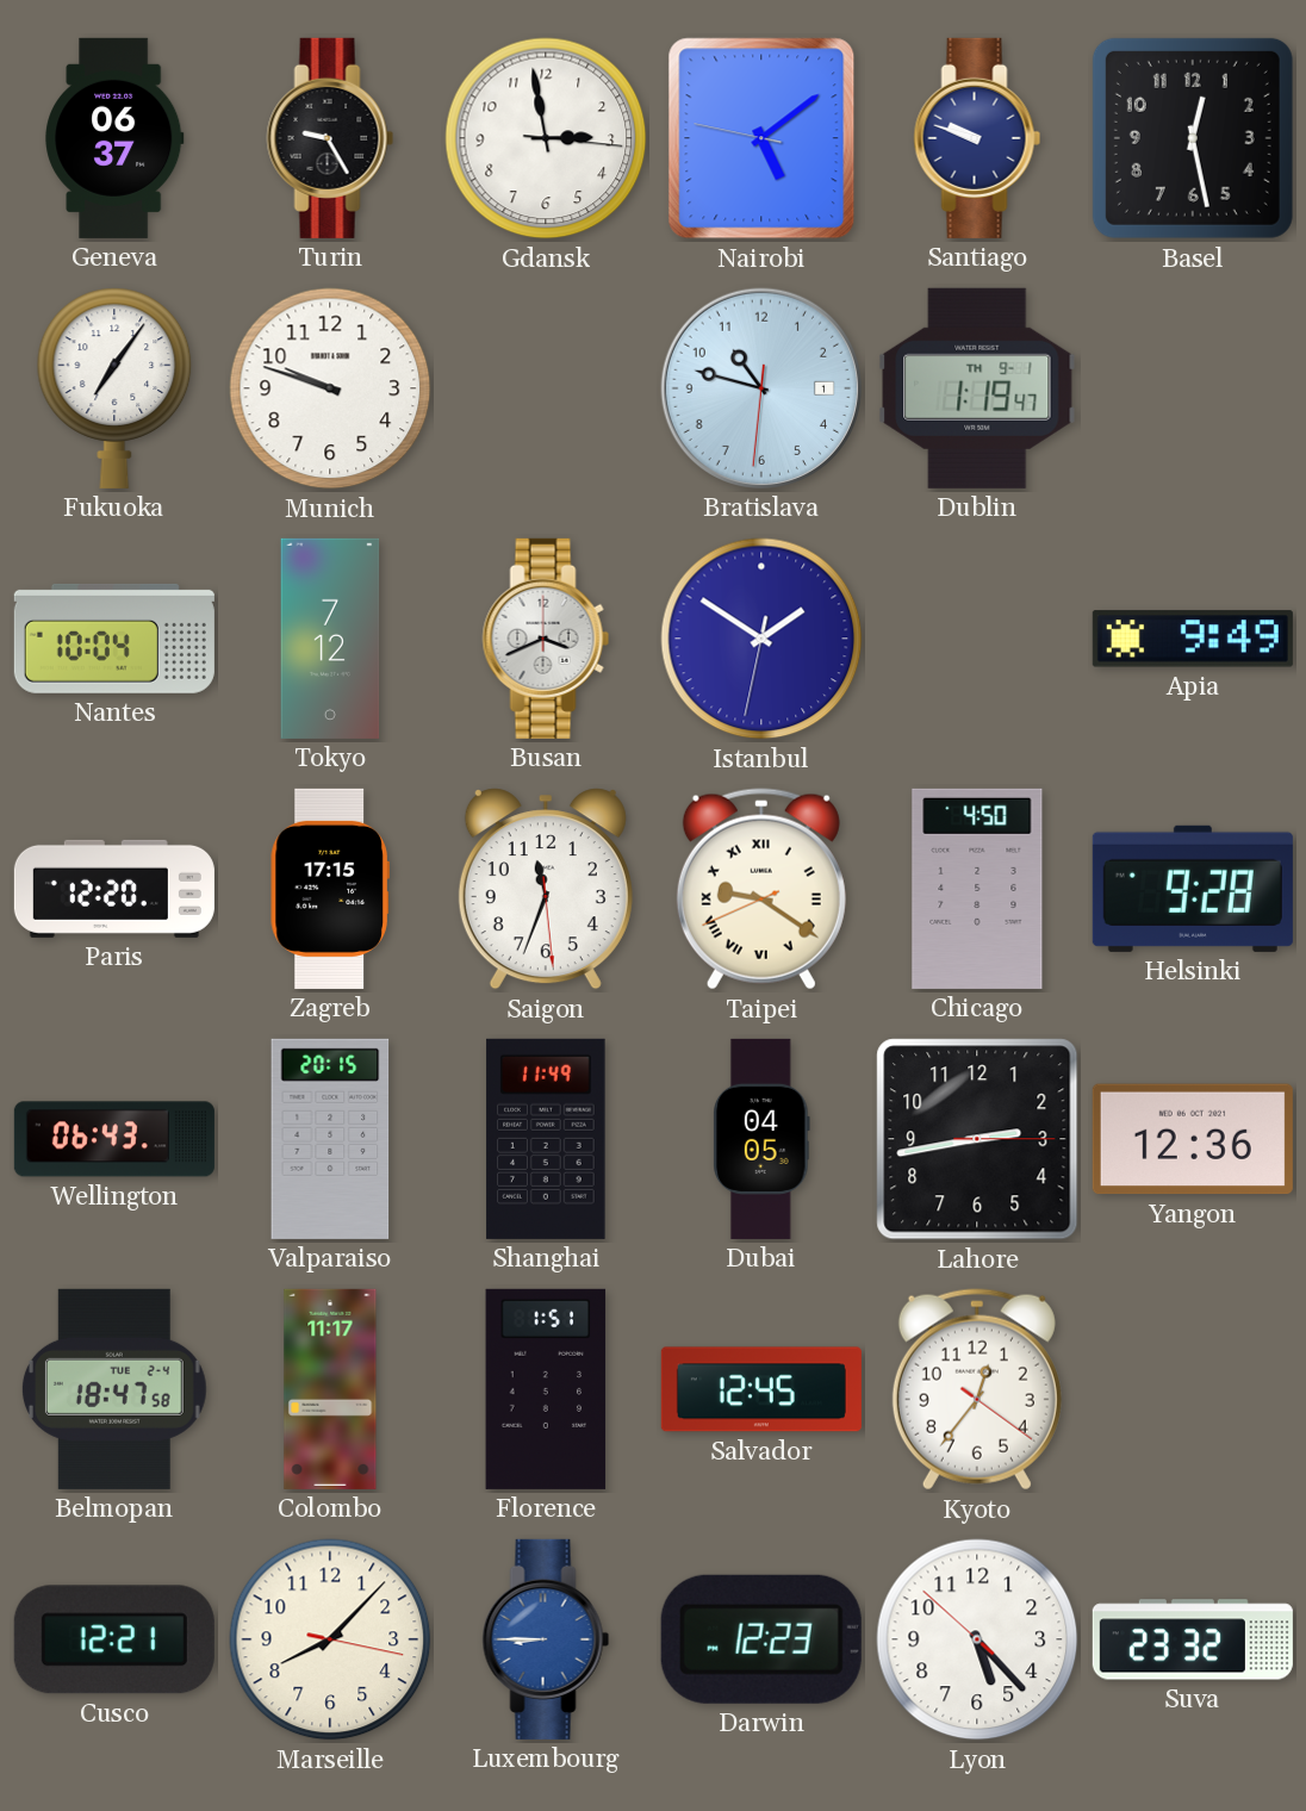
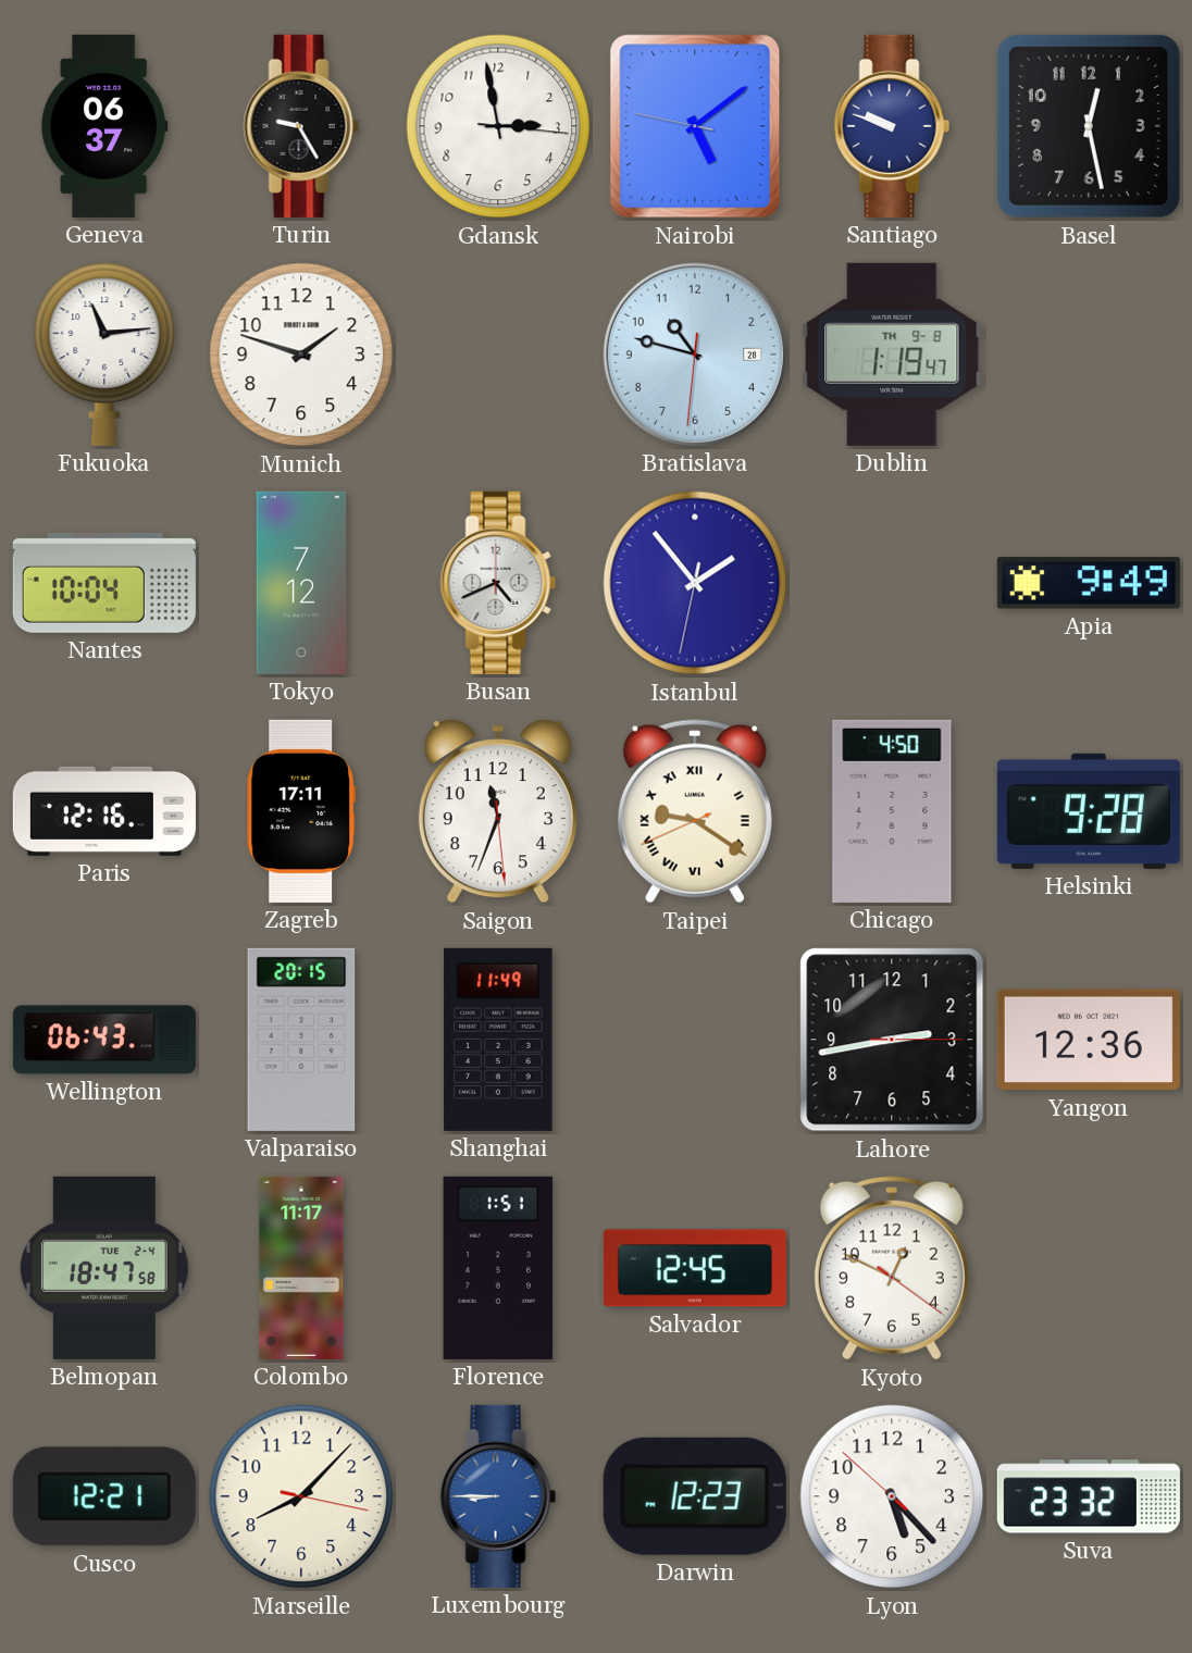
Fukuoka: 7:06 -> 11:14
Munich: 9:48 -> 1:48
Bratislava date: 1 -> 28
Dublin date: TH 9-1 -> TH 9-8
Busan: 3:41 -> 4:41
Istanbul: 1:50 -> 1:53
Paris: 12:20 -> 12:16
Zagreb: 17:15 -> 17:11
Dubai: 04:05 -> none
Kyoto: 12:36 -> 12:49
